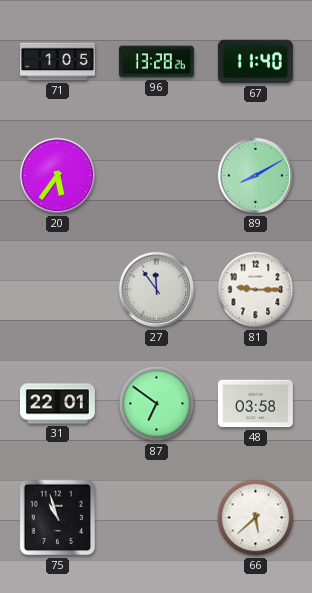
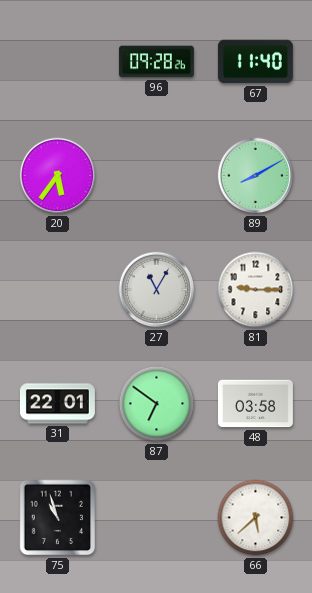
71: 1:05 -> none
96: 13:28 -> 09:28
27: 11:54 -> 11:05
